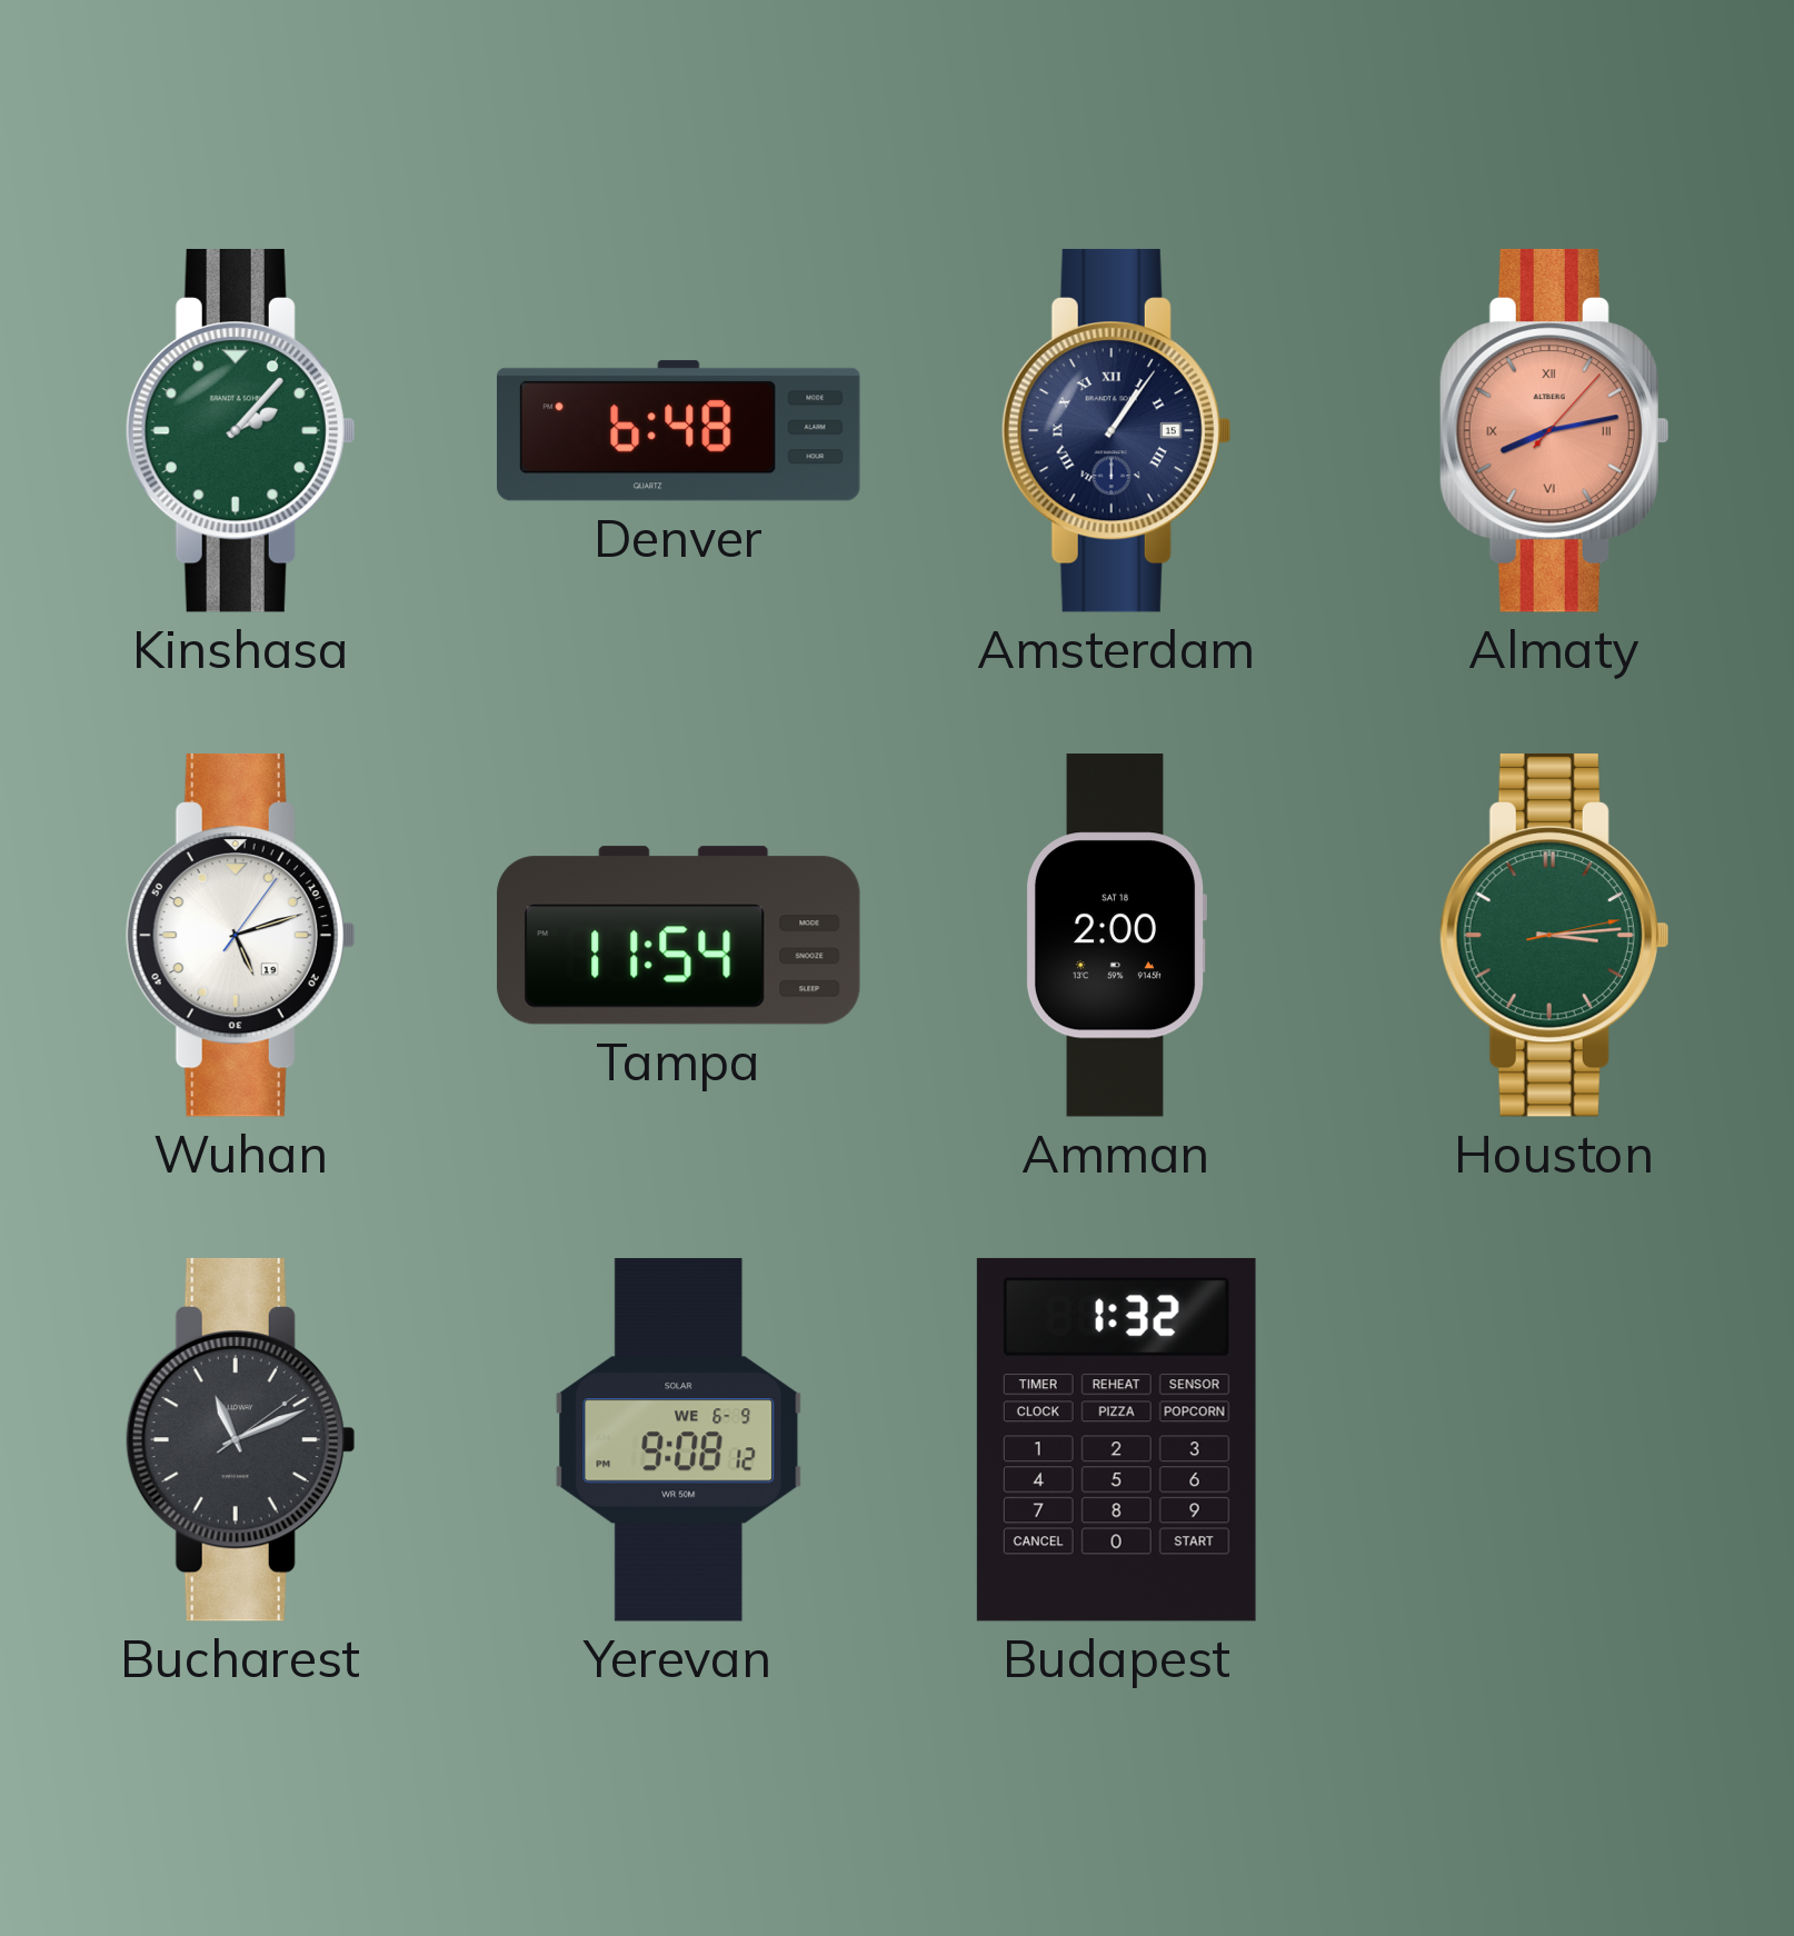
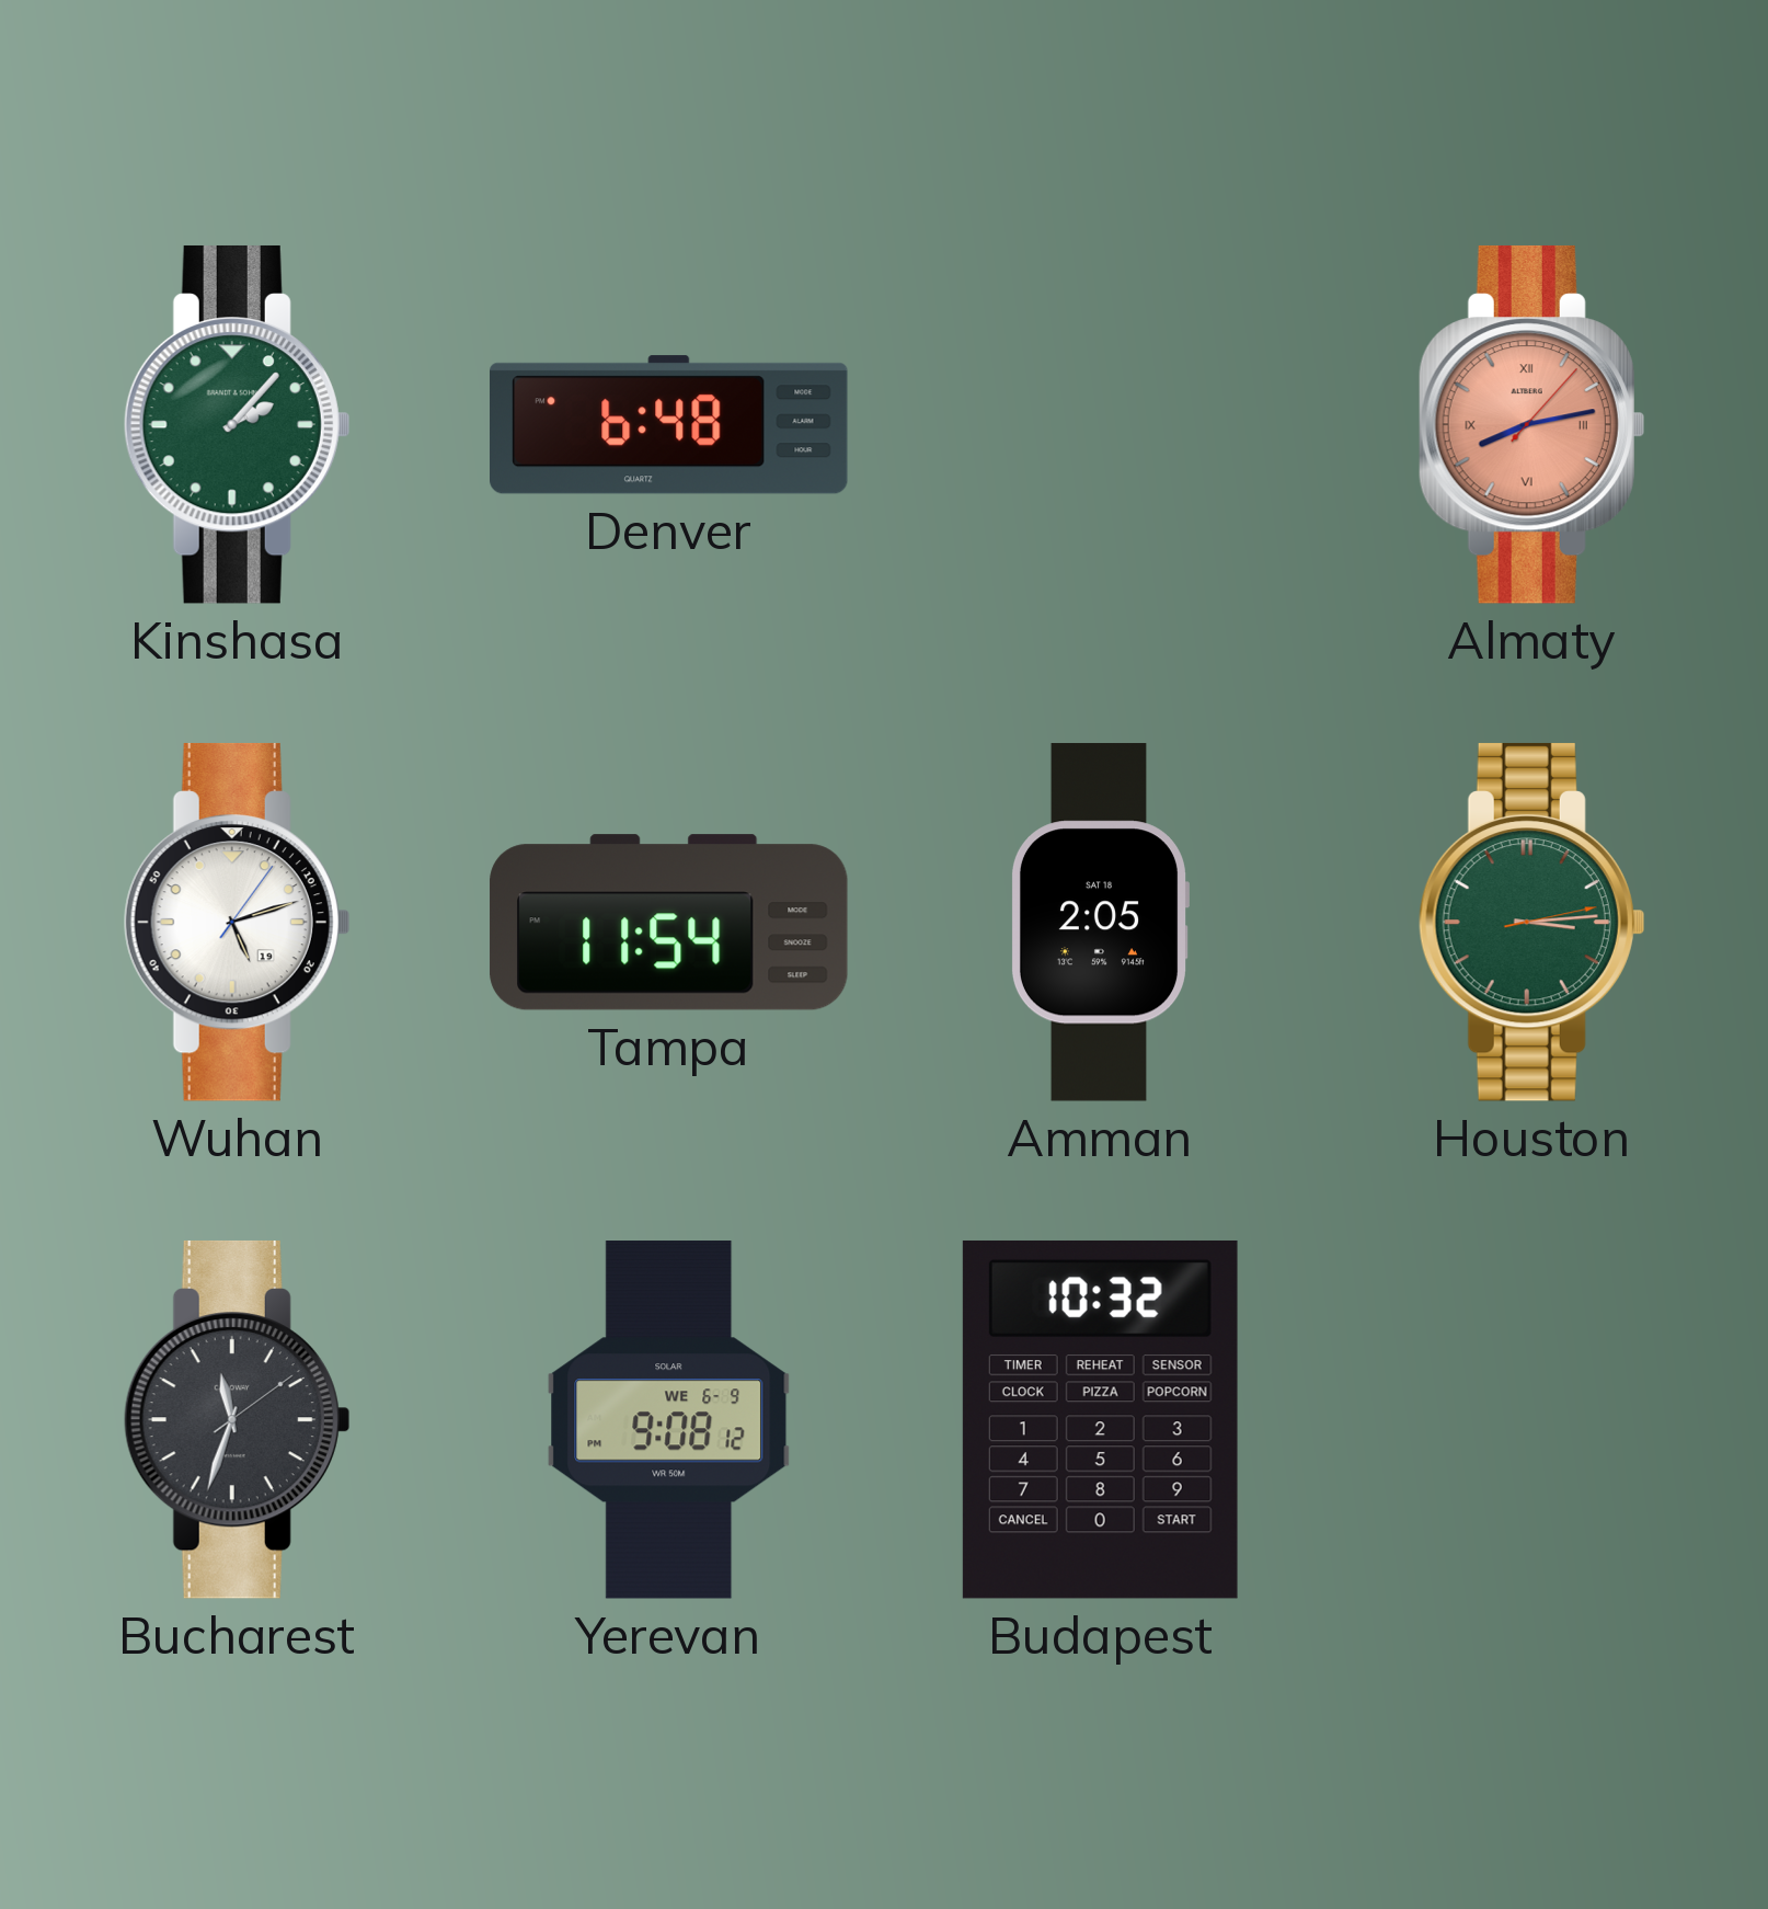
Amsterdam: 1:06 -> none
Amman: 2:00 -> 2:05
Bucharest: 11:11 -> 11:33
Budapest: 1:32 -> 10:32
